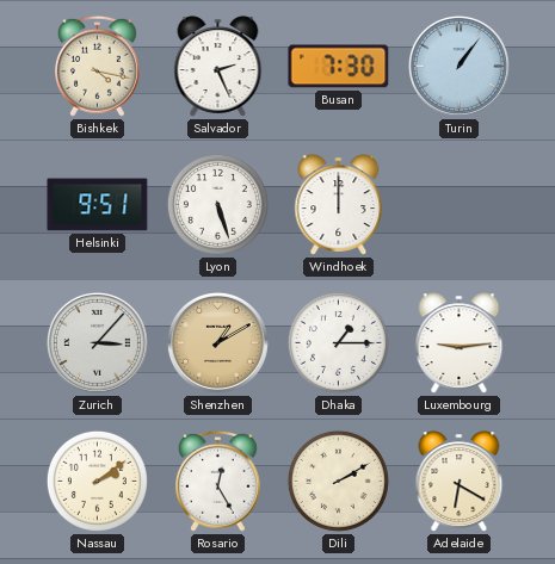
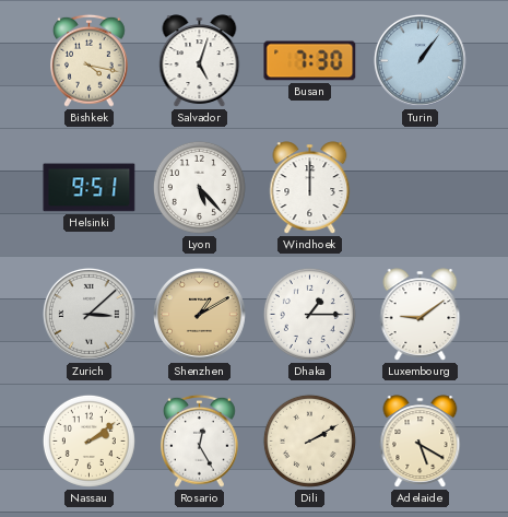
Salvador: 2:26 -> 5:03
Lyon: 5:27 -> 5:23
Zurich: 3:07 -> 3:08
Luxembourg: 9:14 -> 9:09
Adelaide: 6:20 -> 5:20
